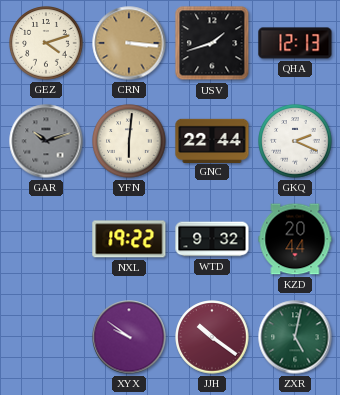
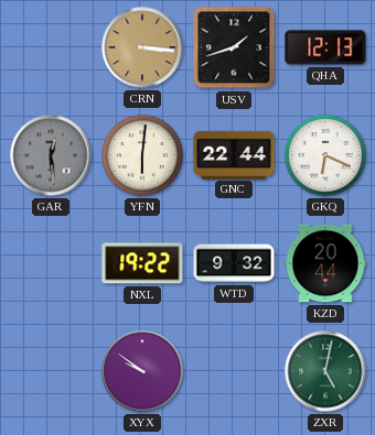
GEZ: 4:12 -> none
GAR: 10:12 -> 12:29
GKQ: 2:19 -> 6:19
JJH: 10:21 -> none
